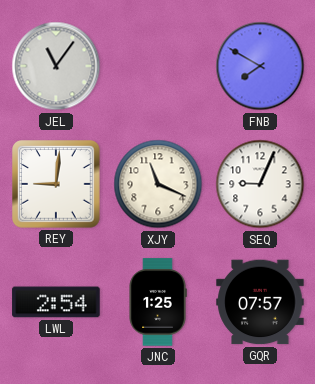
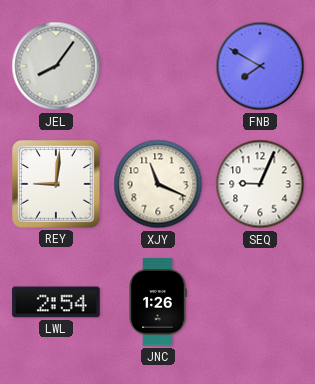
JEL: 11:06 -> 8:06
JNC: 1:25 -> 1:26
GQR: 07:57 -> none
